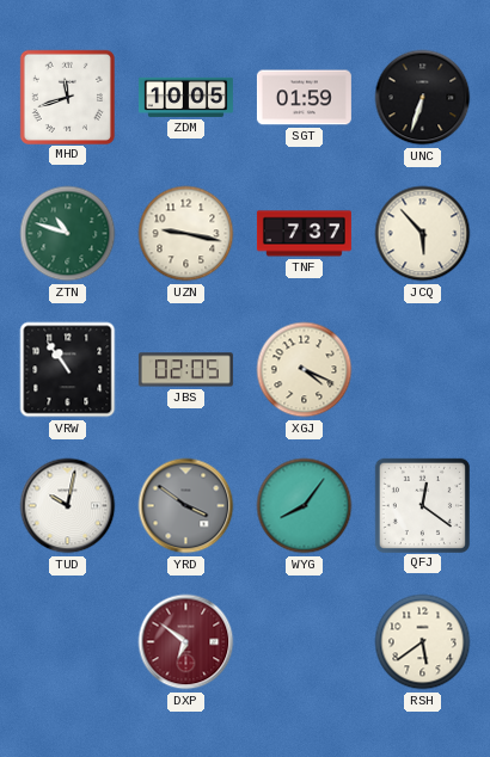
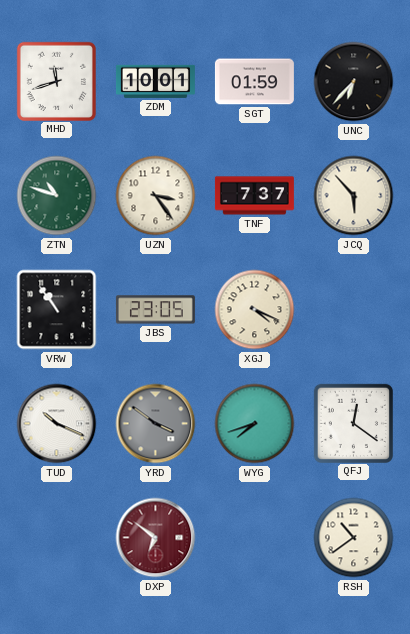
ZDM: 10:05 -> 10:01
UNC: 6:33 -> 6:37
UZN: 9:17 -> 3:24
JBS: 02:05 -> 23:05
TUD: 10:02 -> 10:19
WYG: 8:06 -> 7:42
RSH: 5:39 -> 10:39
